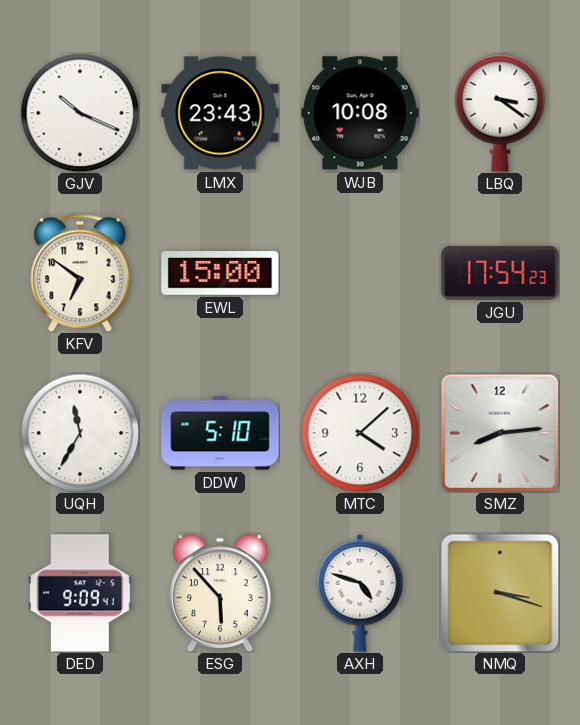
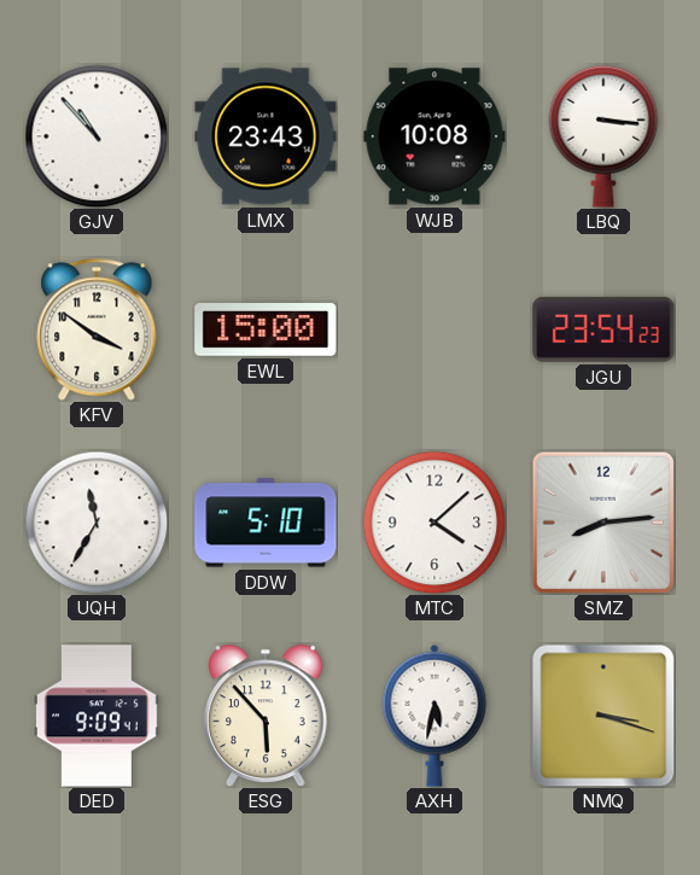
GJV: 10:19 -> 10:53
LBQ: 3:21 -> 3:16
KFV: 6:51 -> 3:51
JGU: 17:54 -> 23:54
AXH: 4:48 -> 5:32
